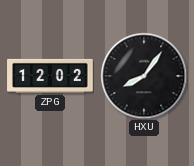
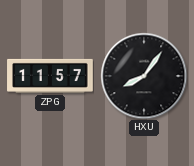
ZPG: 12:02 -> 11:57
